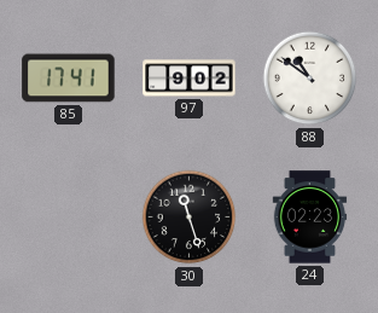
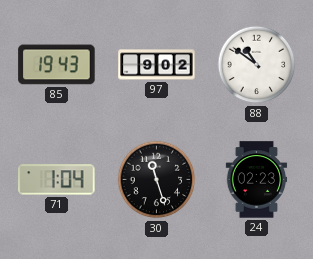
85: 17:41 -> 19:43
71: none -> 1:04
